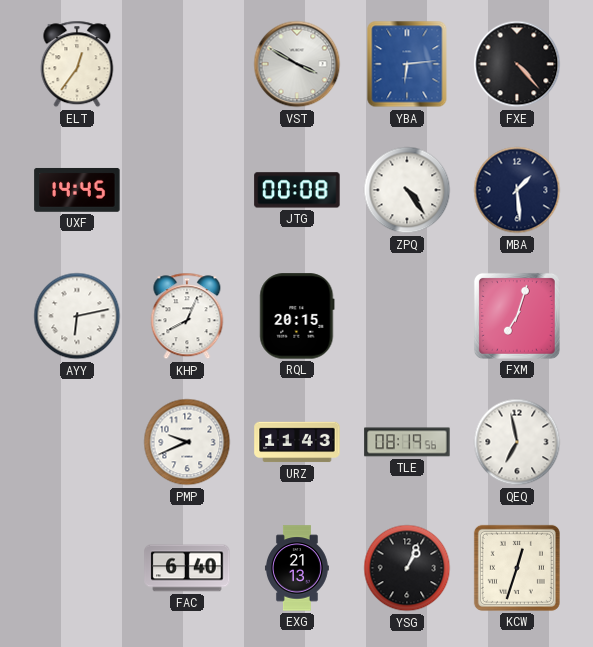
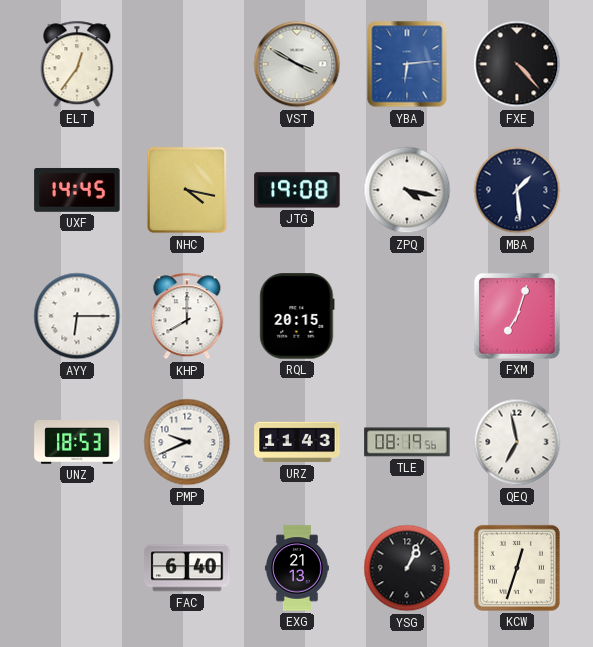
NHC: none -> 4:17
JTG: 00:08 -> 19:08
ZPQ: 4:24 -> 4:17
AYY: 6:13 -> 6:15
KHP: 8:04 -> 8:00
UNZ: none -> 18:53
